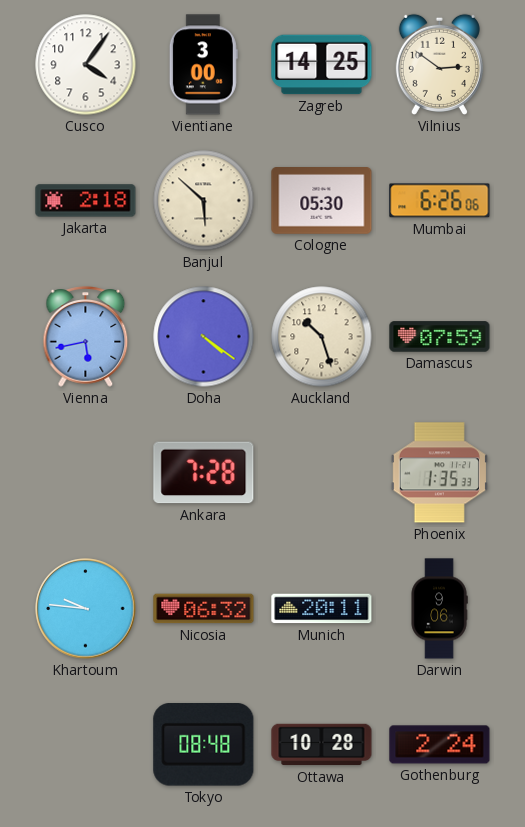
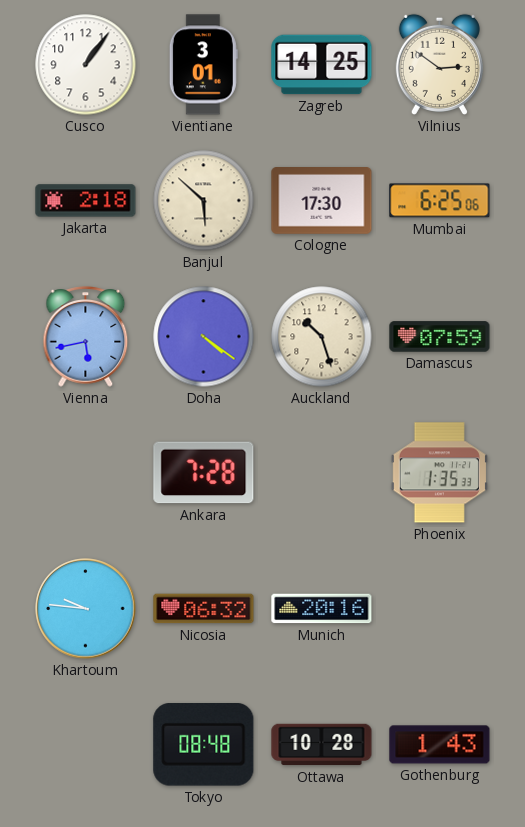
Cusco: 4:06 -> 1:06
Vientiane: 3:00 -> 3:01
Cologne: 05:30 -> 17:30
Mumbai: 6:26 -> 6:25
Munich: 20:11 -> 20:16
Darwin: 9:06 -> none
Gothenburg: 2:24 -> 1:43
